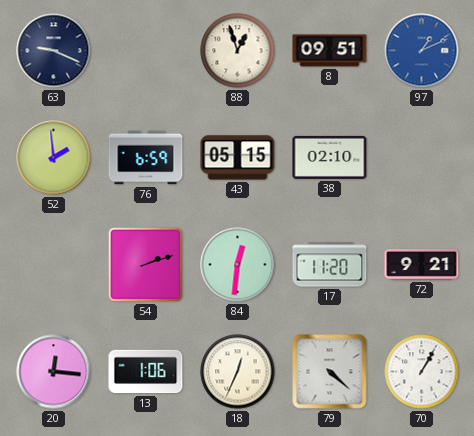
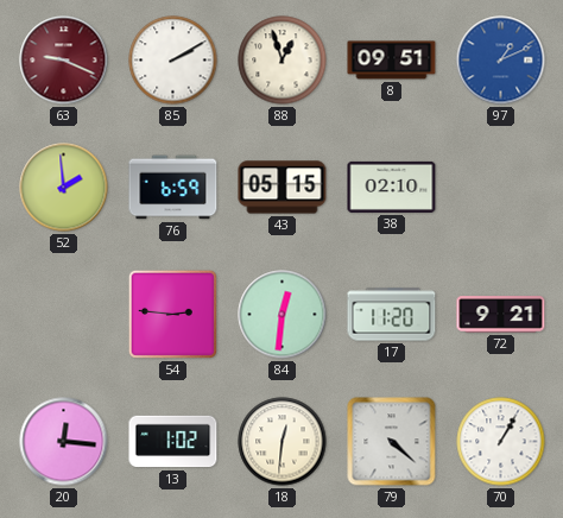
63 dial: navy -> burgundy
85: none -> 2:10
54: 2:12 -> 2:46
13: 1:06 -> 1:02
18: 12:34 -> 12:31
